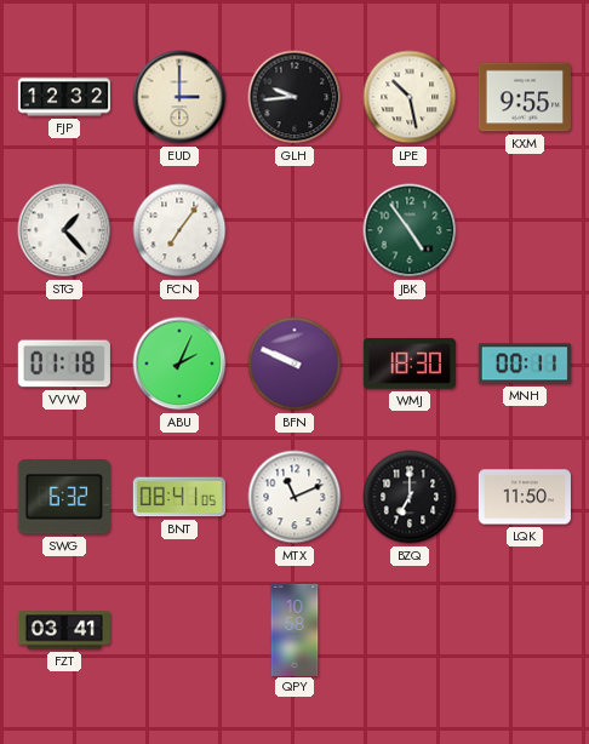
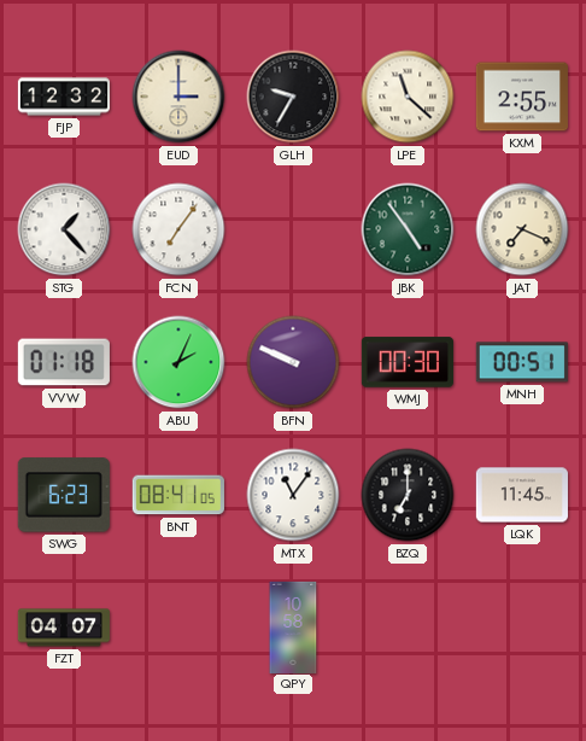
GLH: 9:44 -> 9:35
LPE: 10:28 -> 11:22
KXM: 9:55 -> 2:55
JAT: none -> 7:19
WMJ: 18:30 -> 00:30
MNH: 00:11 -> 00:51
SWG: 6:32 -> 6:23
MTX: 11:11 -> 11:06
LQK: 11:50 -> 11:45
FZT: 03:41 -> 04:07
